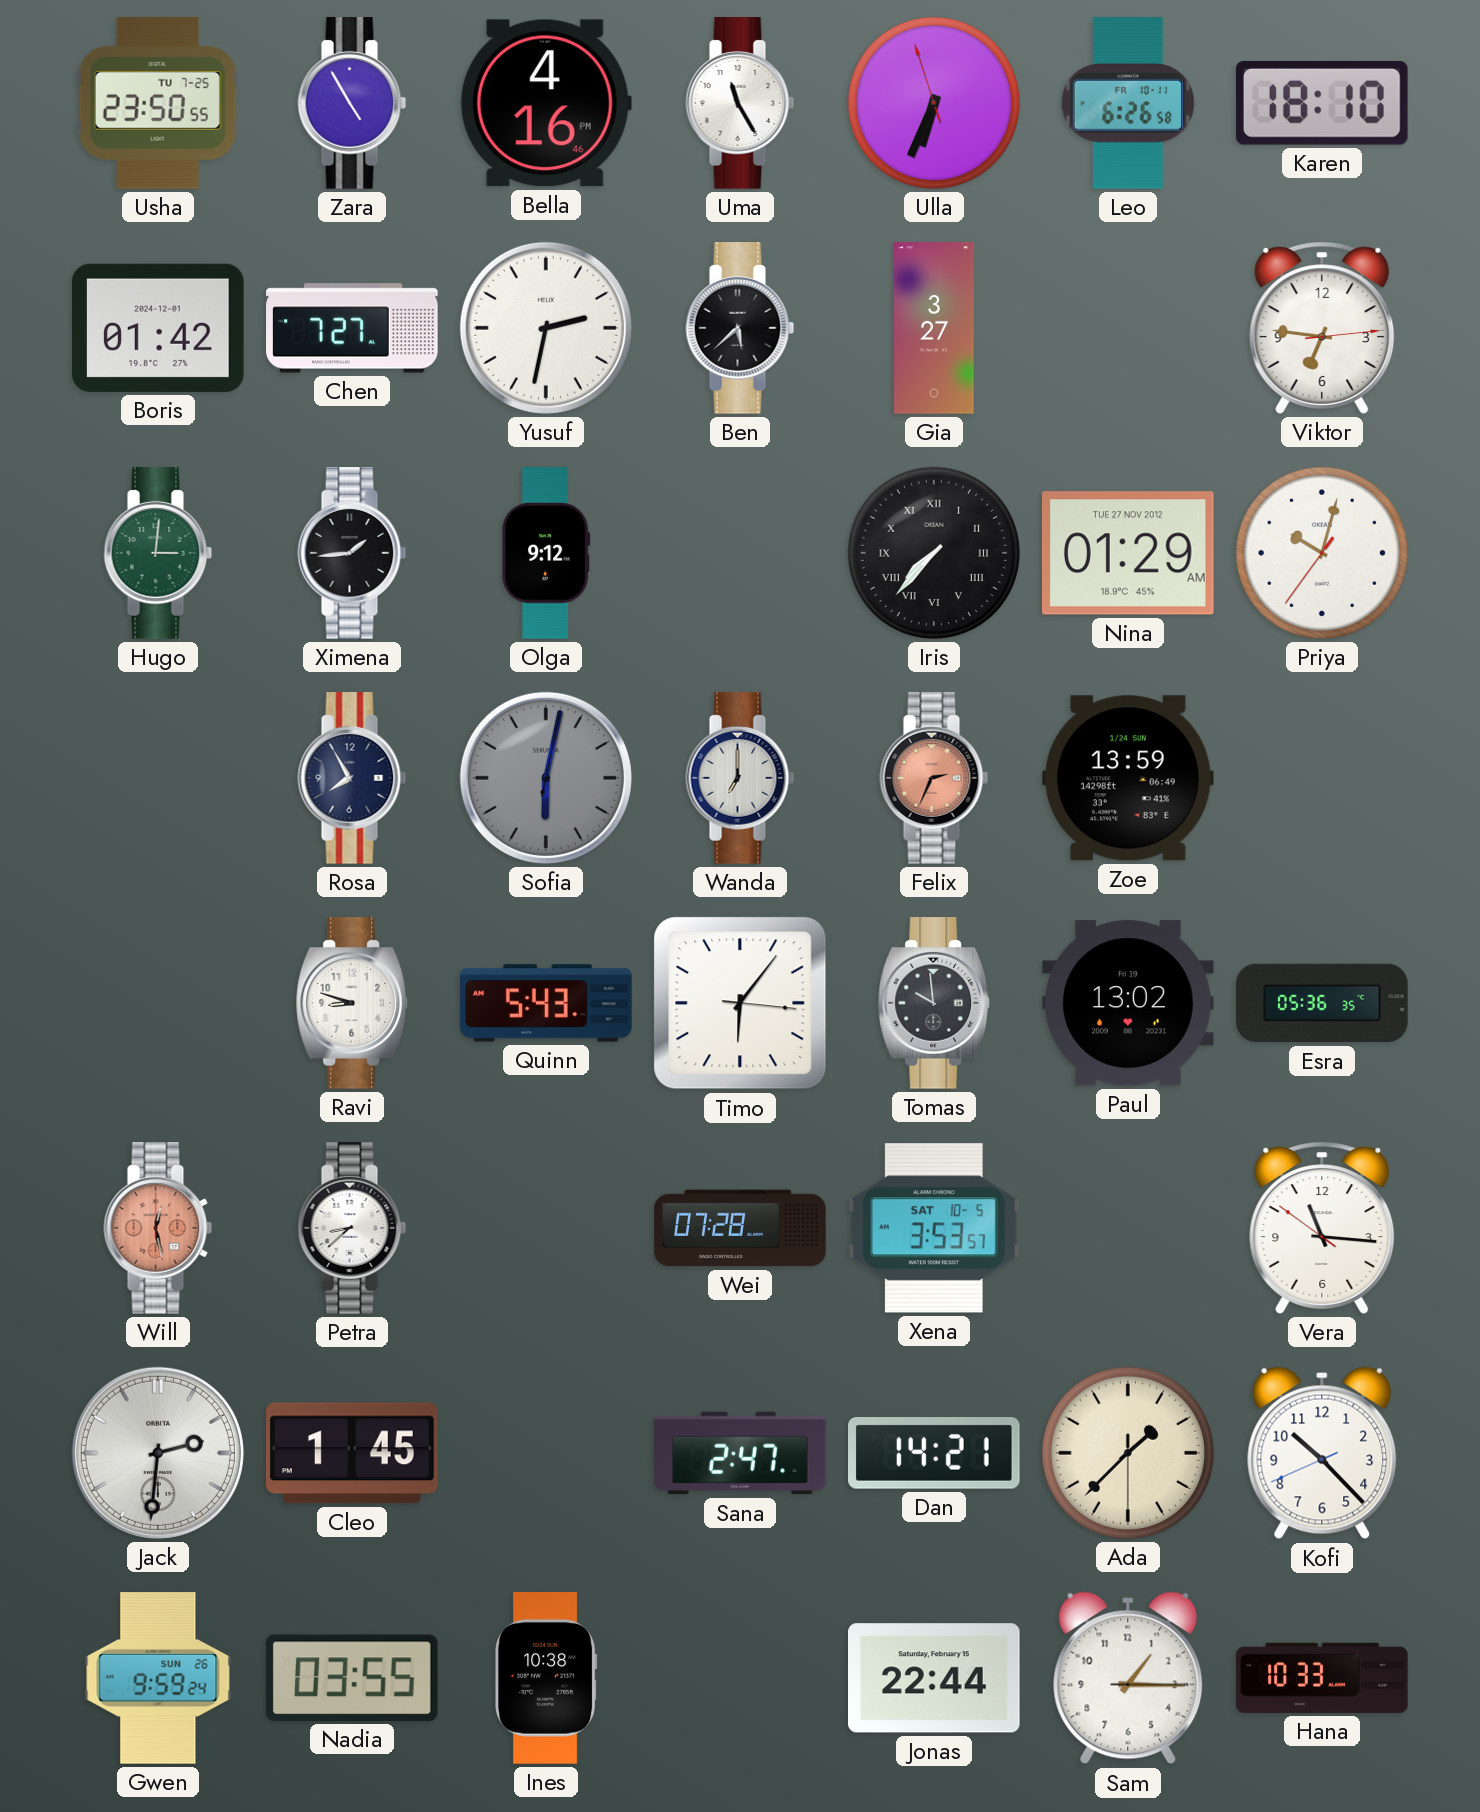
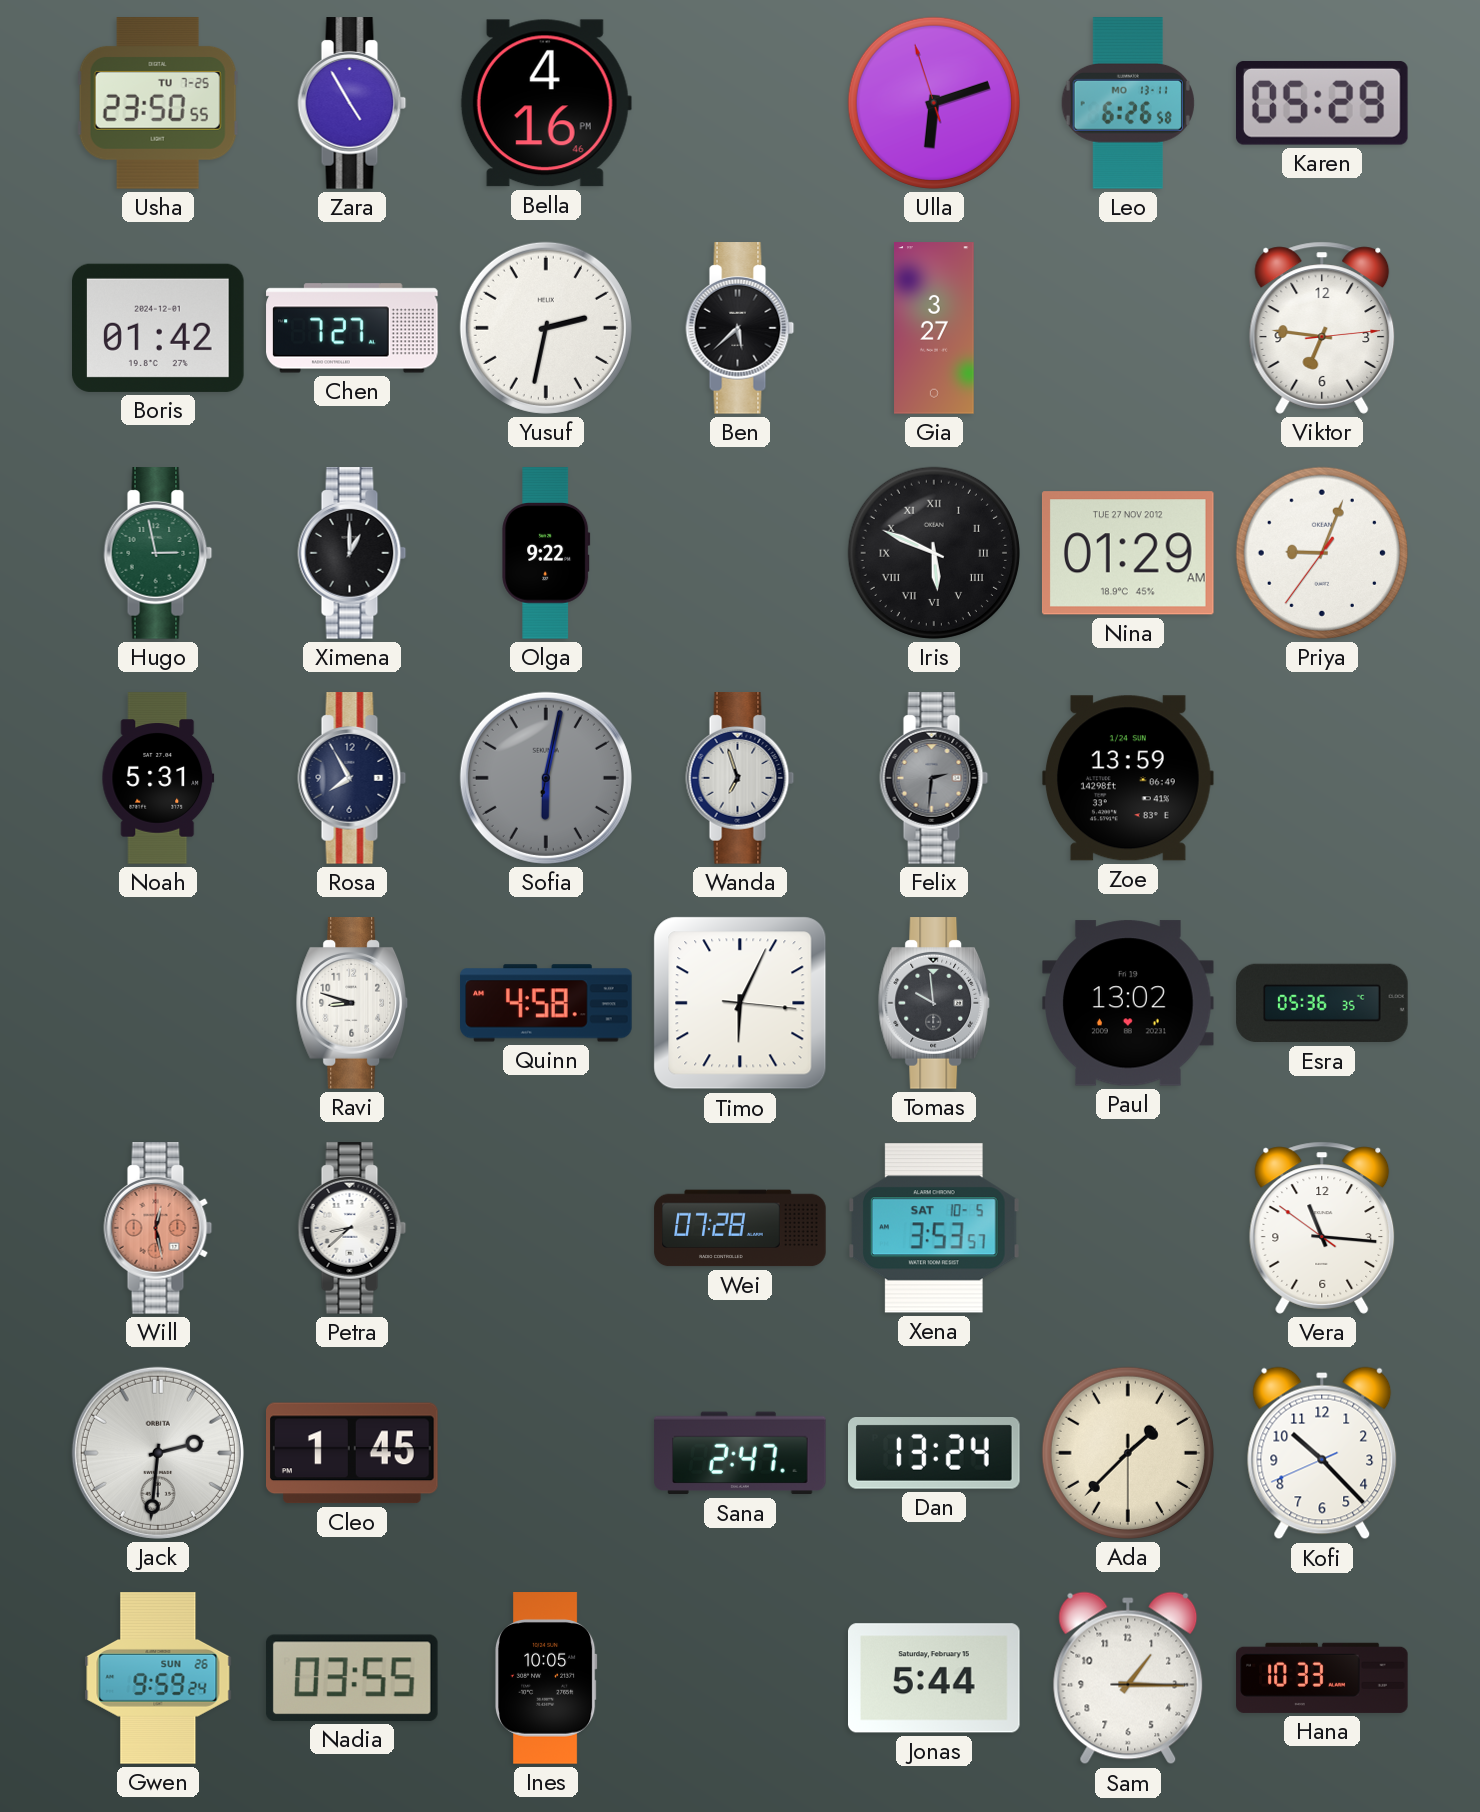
Uma: 11:25 -> none
Ulla: 6:33 -> 6:11
Leo date: FR 10-11 -> MO 13-11
Karen: 18:10 -> 05:29
Hugo: 3:01 -> 2:58
Ximena: 1:44 -> 1:00
Olga: 9:12 -> 9:22
Iris: 7:37 -> 5:49
Priya: 10:02 -> 9:03
Noah: none -> 5:31
Wanda: 7:00 -> 6:57
Felix: 2:34 -> 2:31
Felix dial: salmon -> grey
Quinn: 5:43 -> 4:58
Timo: 6:06 -> 6:04
Dan: 14:21 -> 13:24
Ines: 10:38 -> 10:05
Jonas: 22:44 -> 5:44
